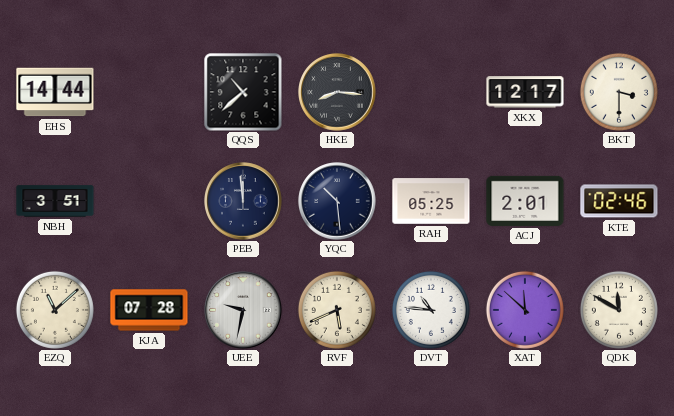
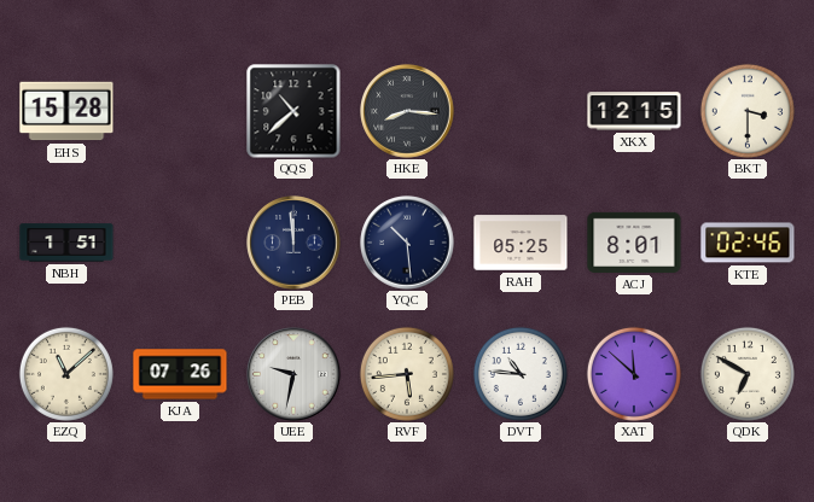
EHS: 14:44 -> 15:28
XKX: 12:17 -> 12:15
NBH: 3:51 -> 1:51
ACJ: 2:01 -> 8:01
KJA: 07:28 -> 07:26
RVF: 5:41 -> 5:44
QDK: 11:50 -> 6:50
